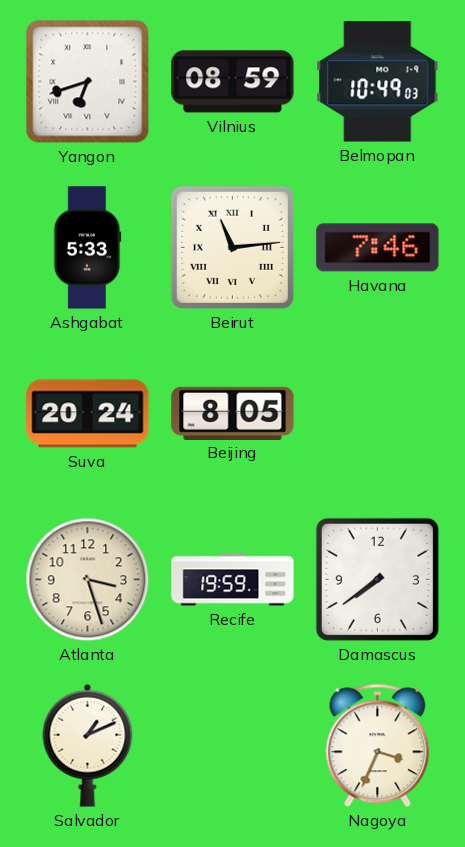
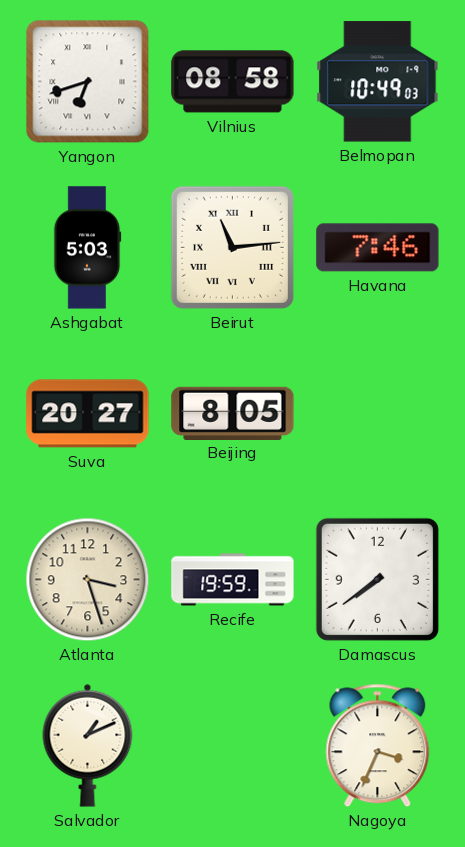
Vilnius: 08:59 -> 08:58
Ashgabat: 5:33 -> 5:03
Suva: 20:24 -> 20:27
